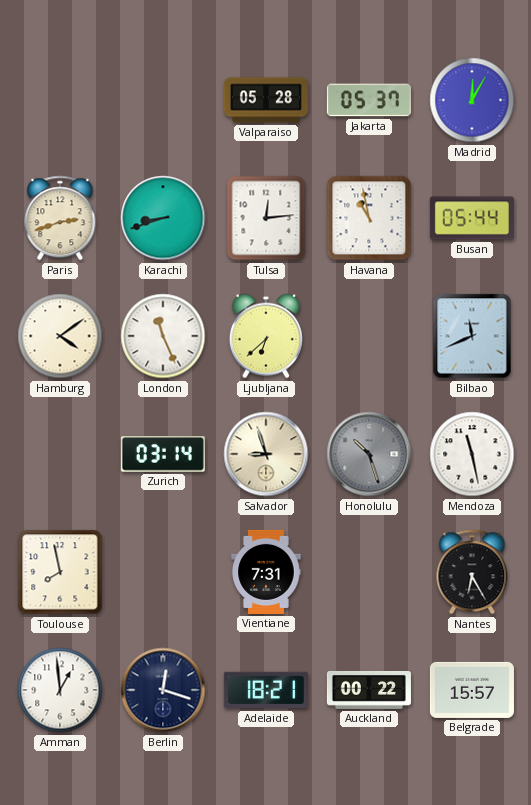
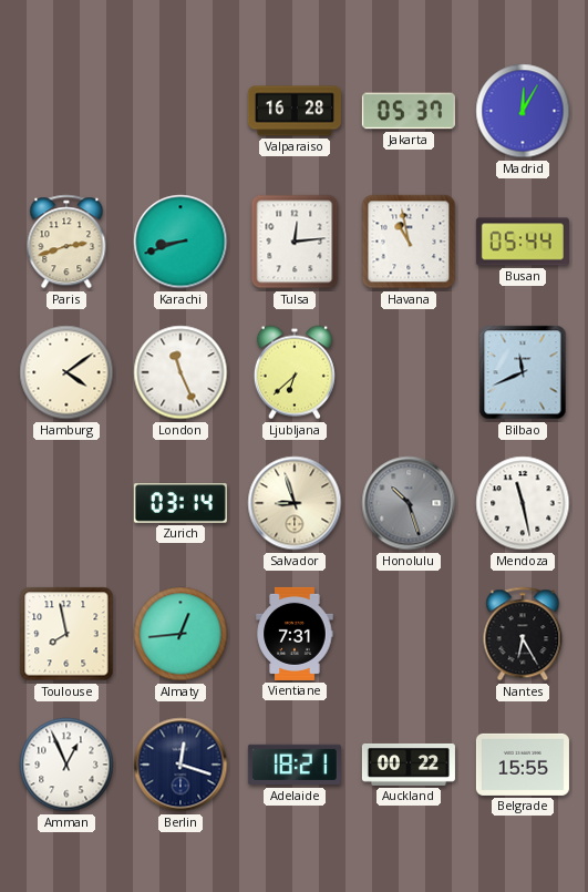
Valparaiso: 05:28 -> 16:28
Almaty: none -> 12:44
Amman: 12:59 -> 12:56
Belgrade: 15:57 -> 15:55
